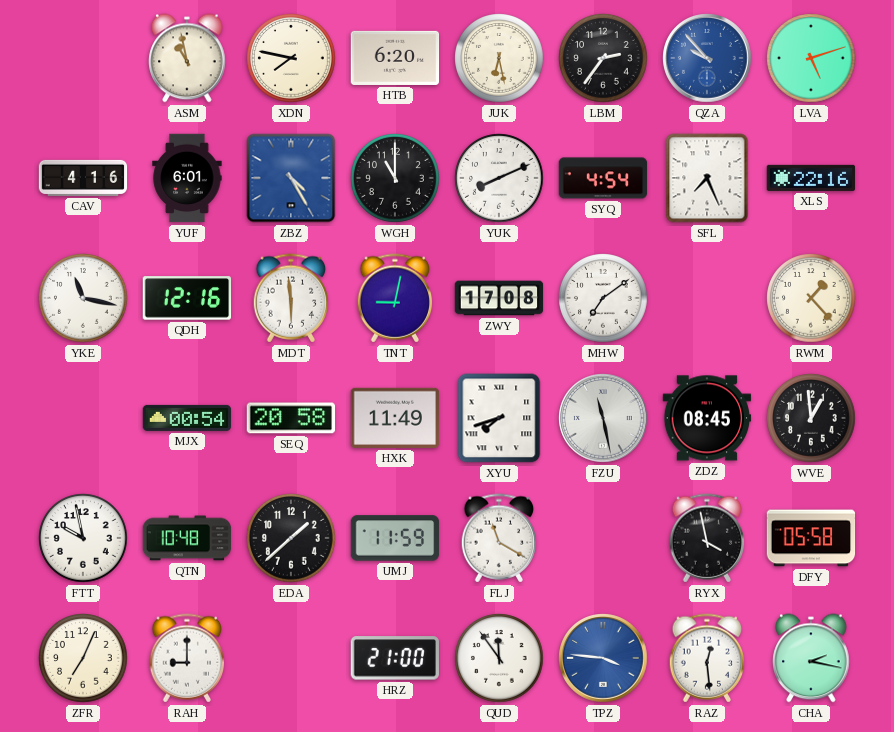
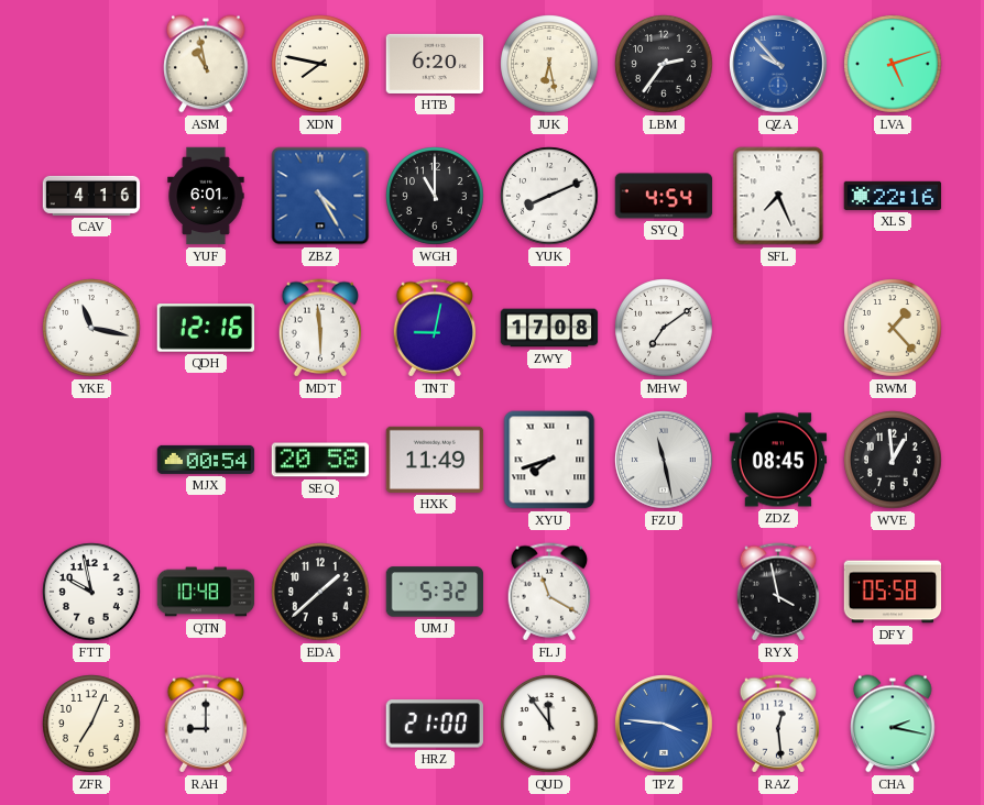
UMJ: 11:59 -> 5:32
